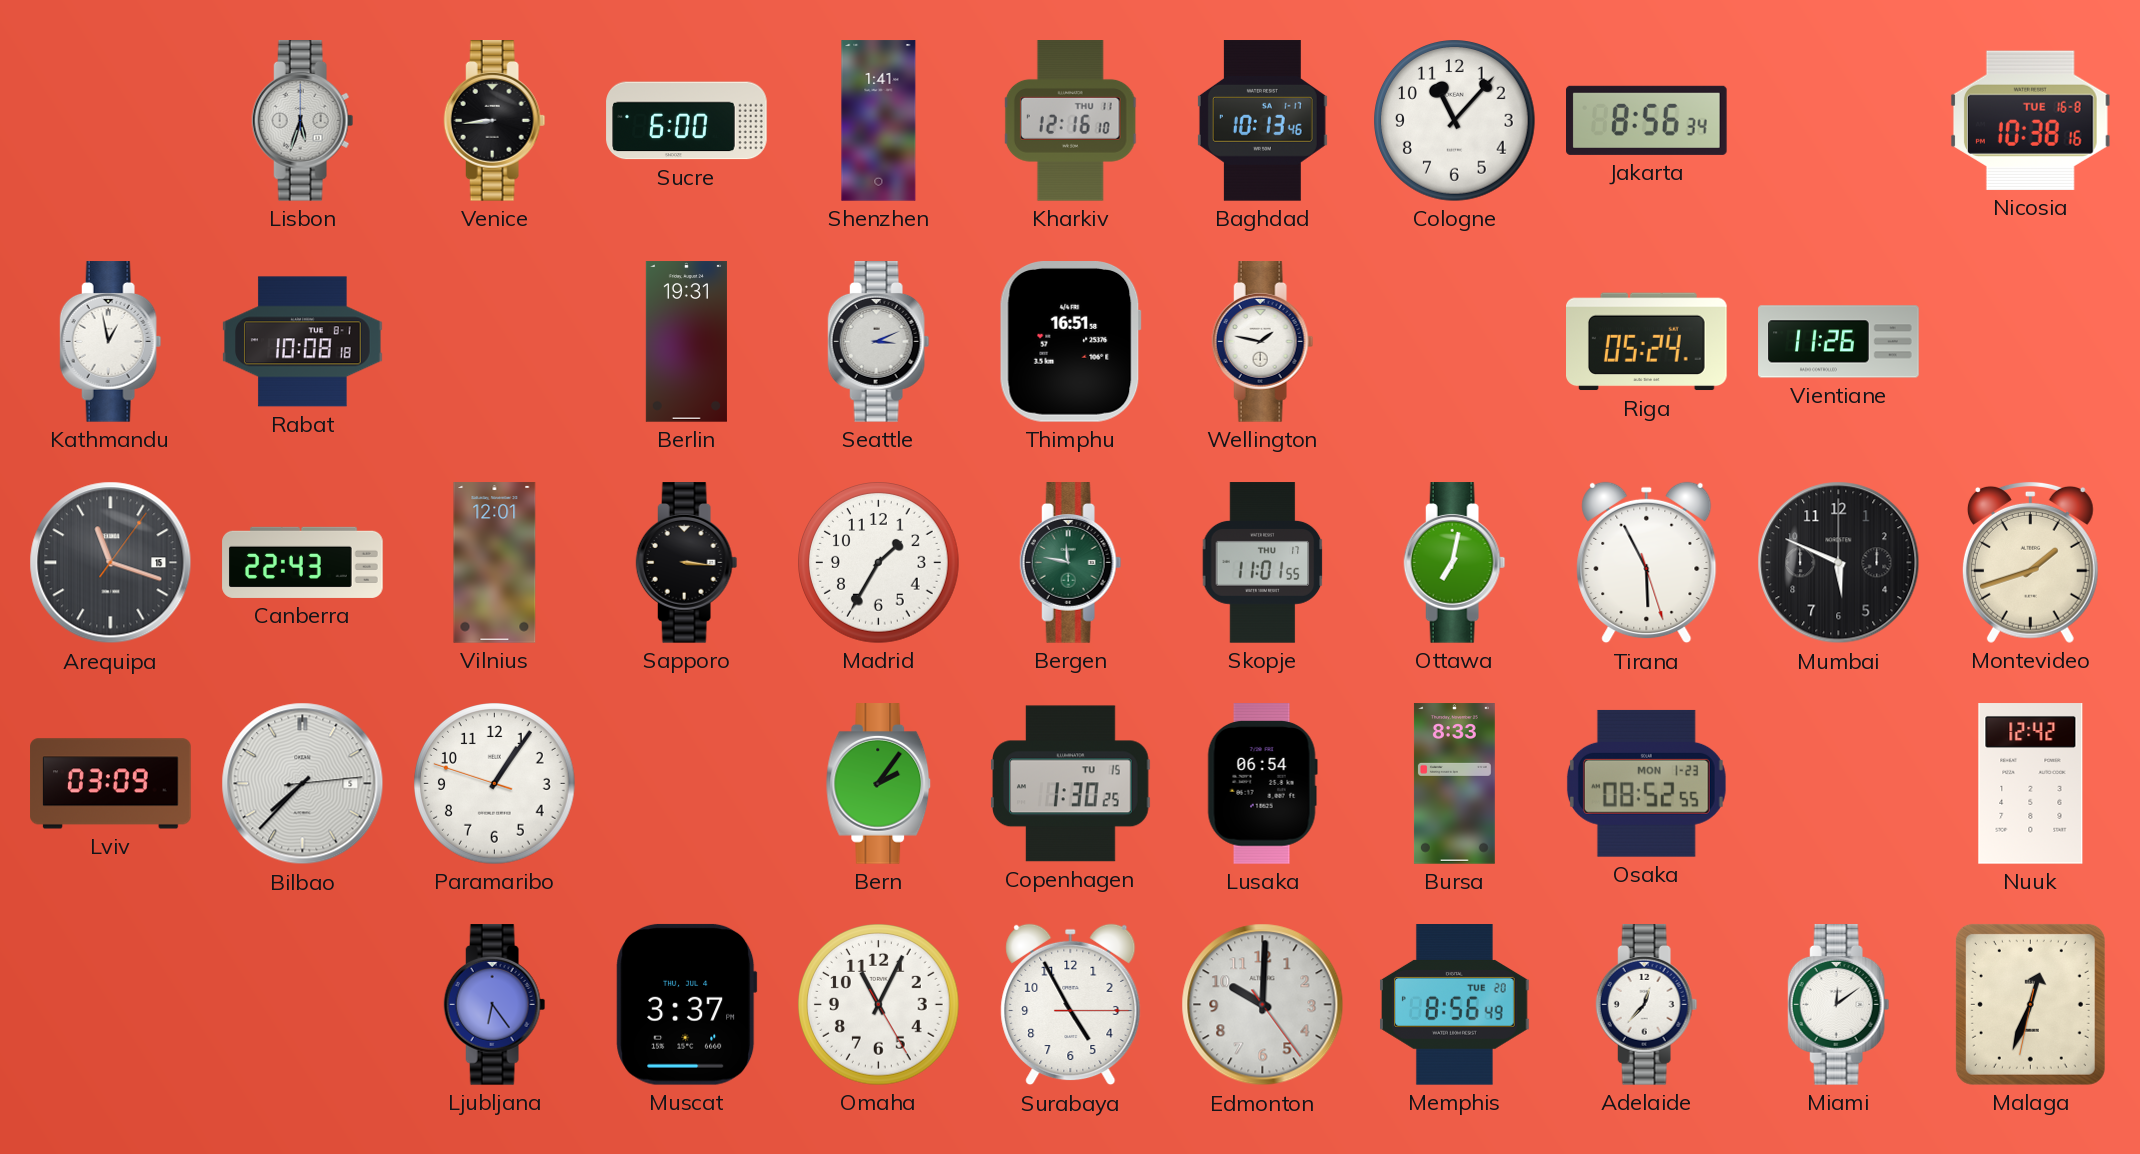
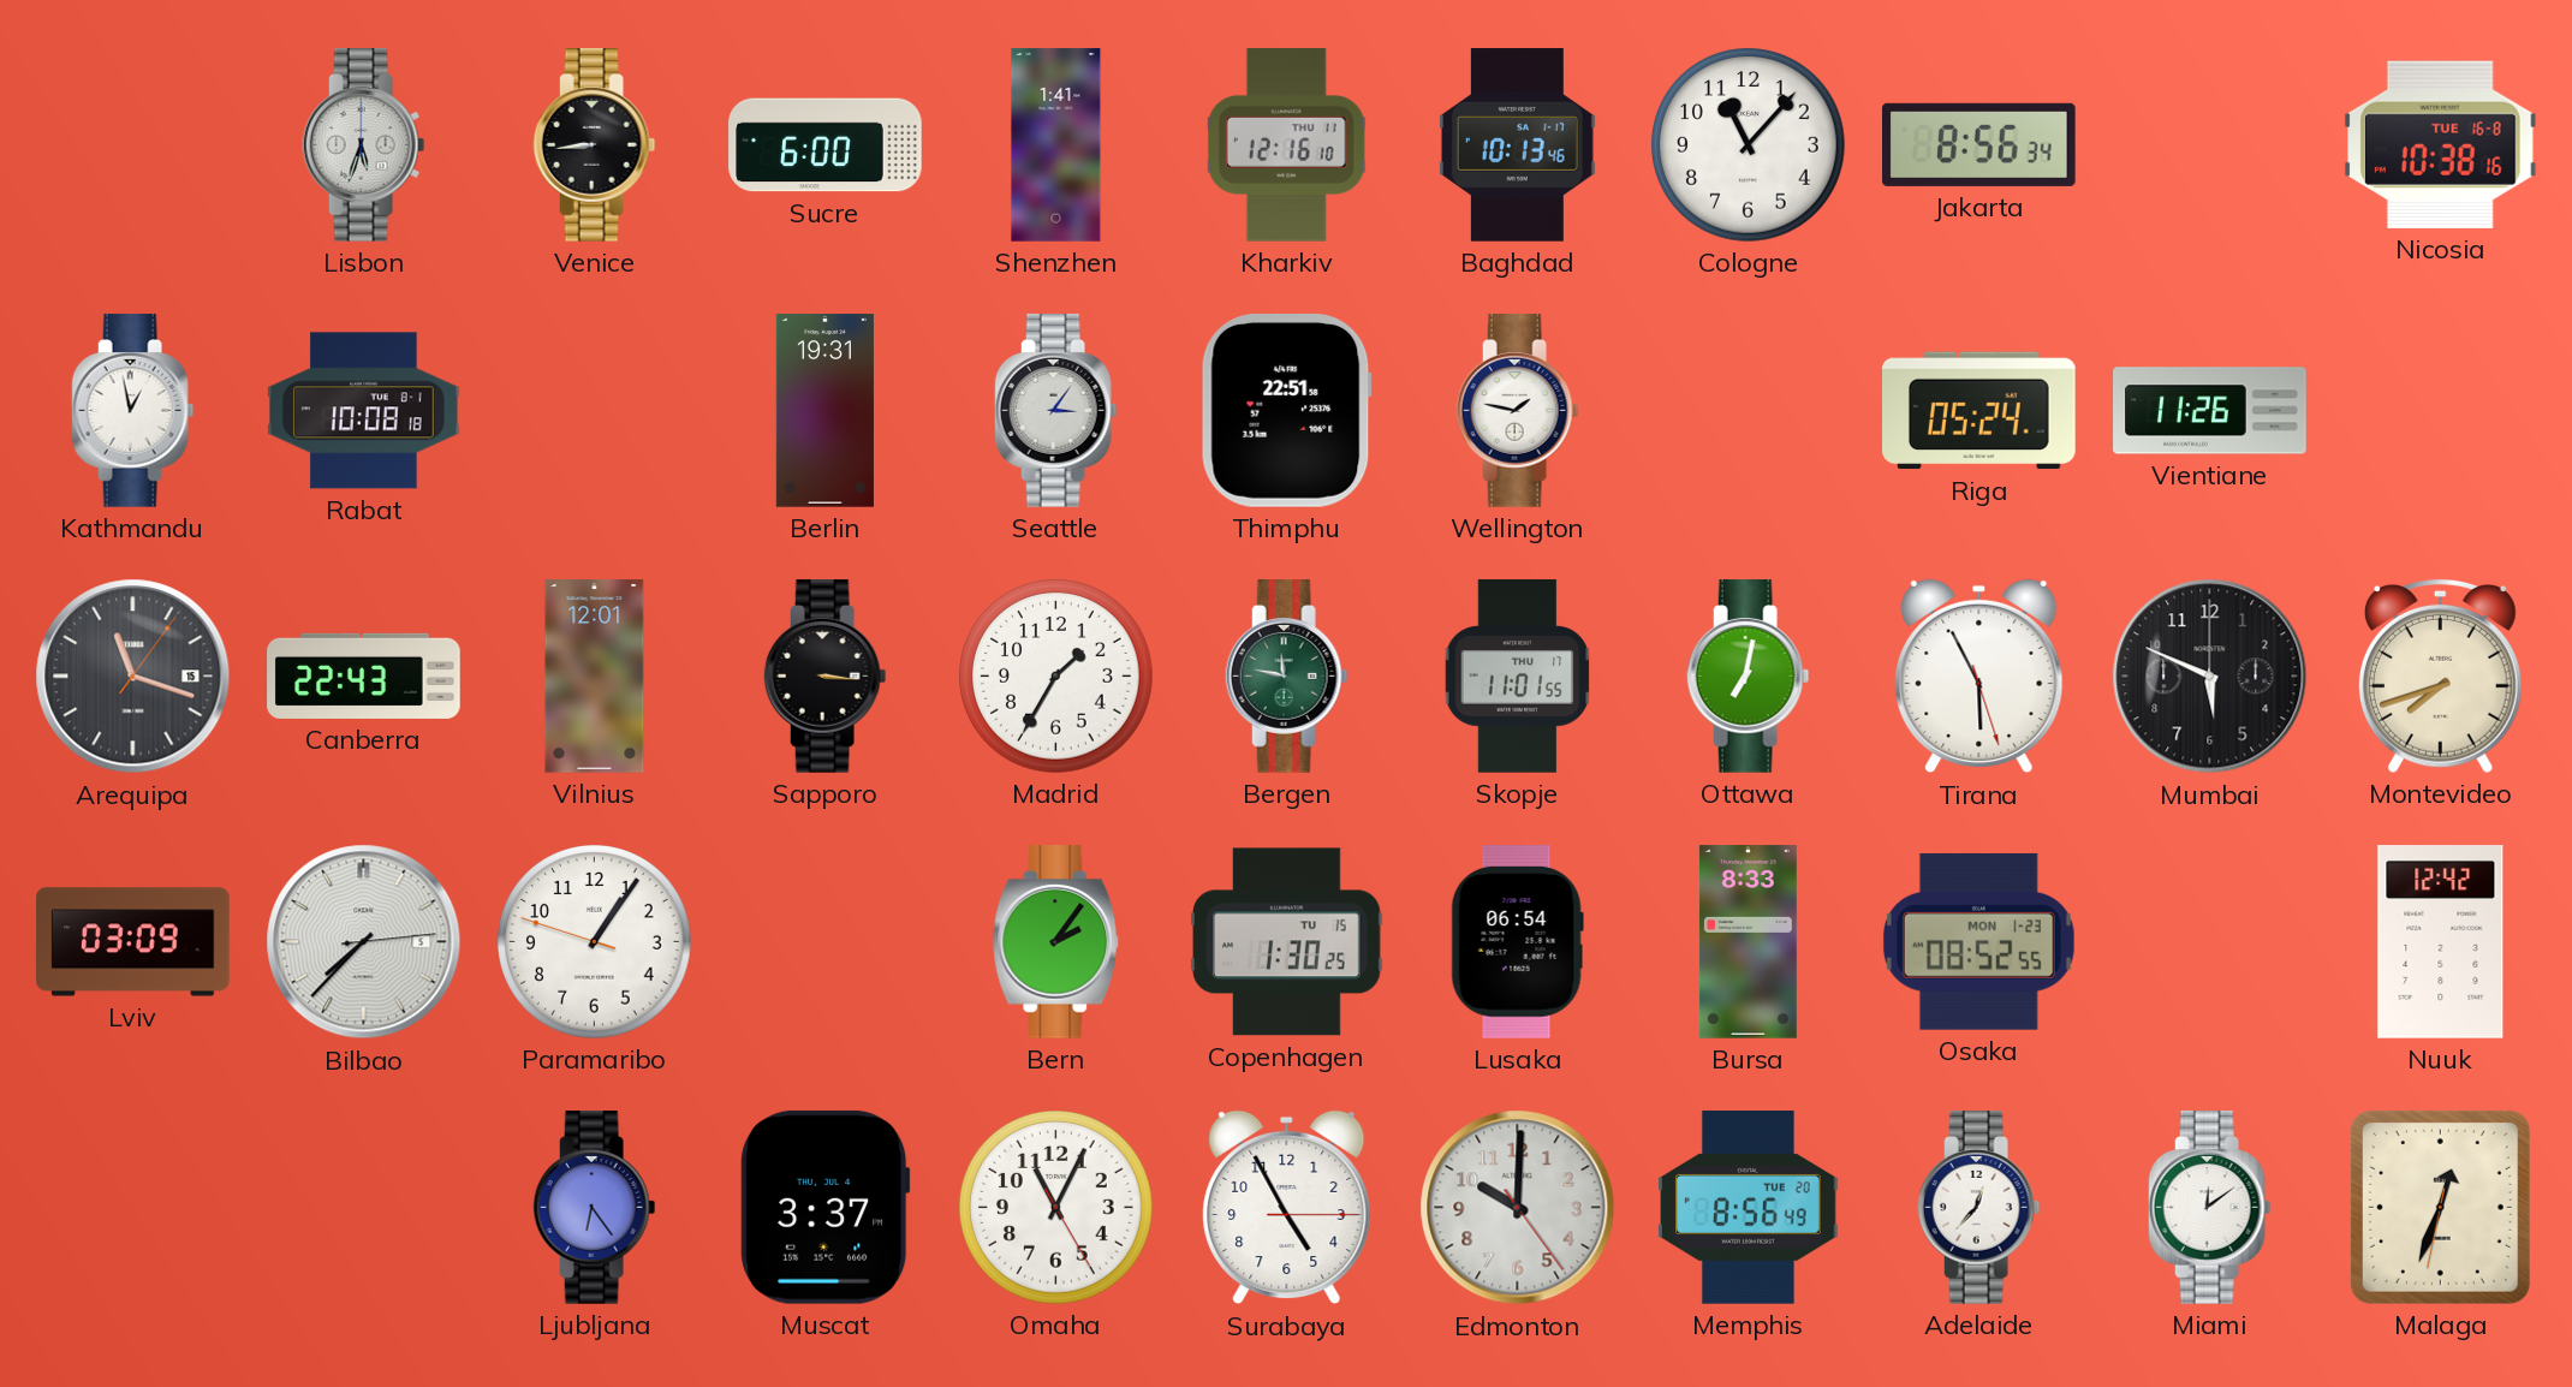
Seattle: 3:11 -> 3:06
Thimphu: 16:51 -> 22:51
Montevideo: 1:42 -> 7:42
